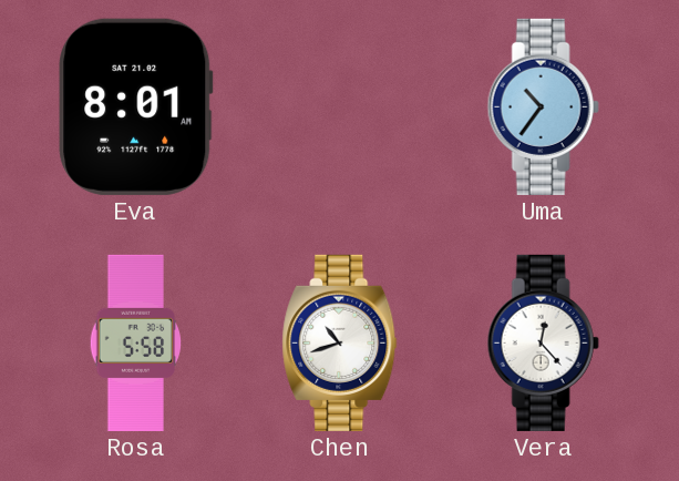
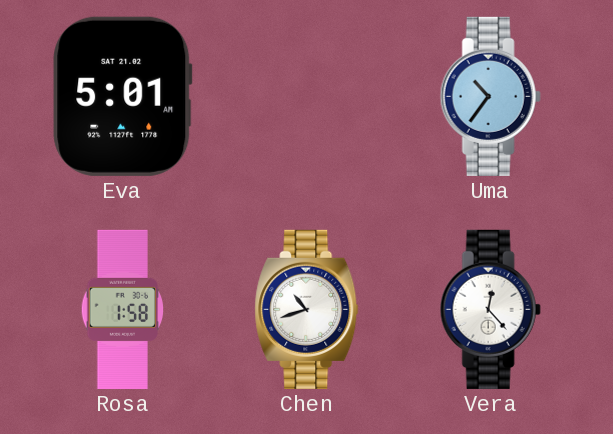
Eva: 8:01 -> 5:01
Rosa: 5:58 -> 1:58
